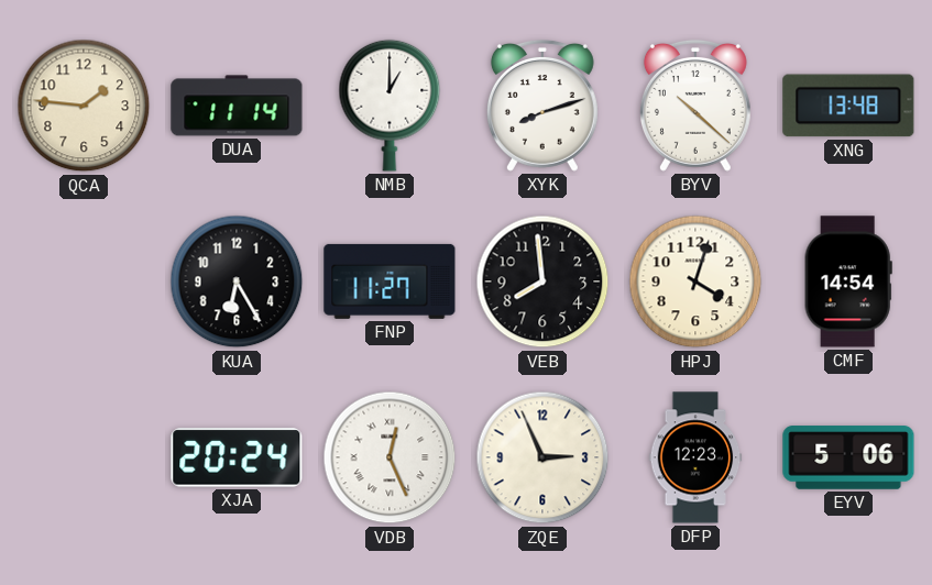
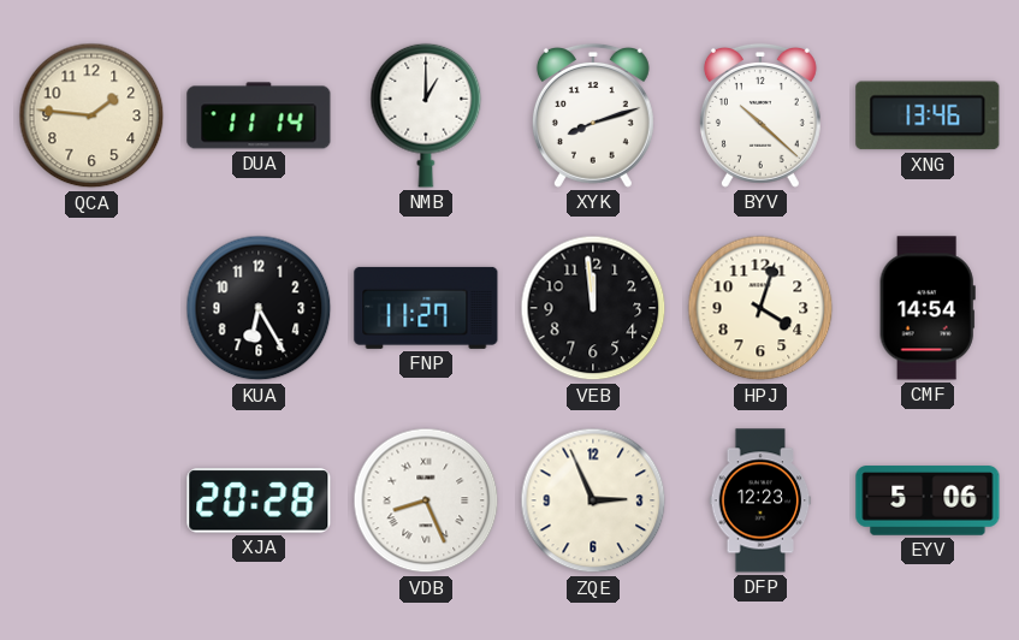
XNG: 13:48 -> 13:46
VEB: 7:59 -> 11:59
XJA: 20:24 -> 20:28
VDB: 12:26 -> 8:26
